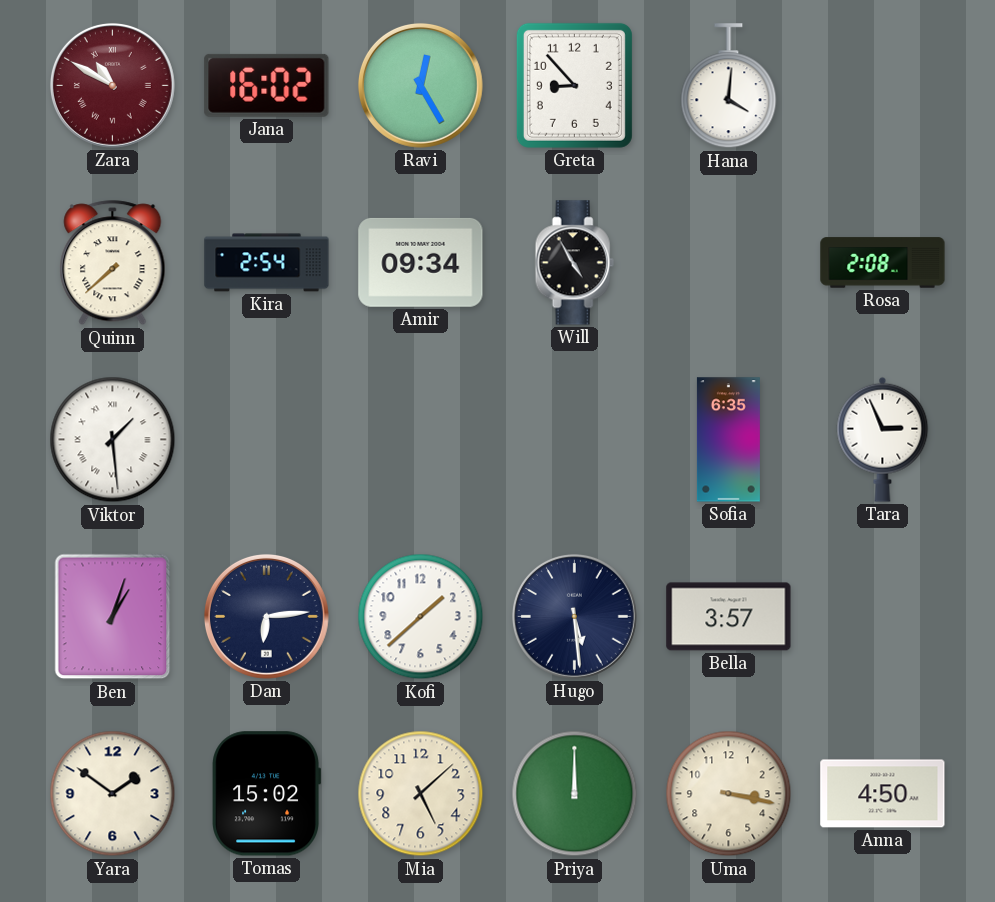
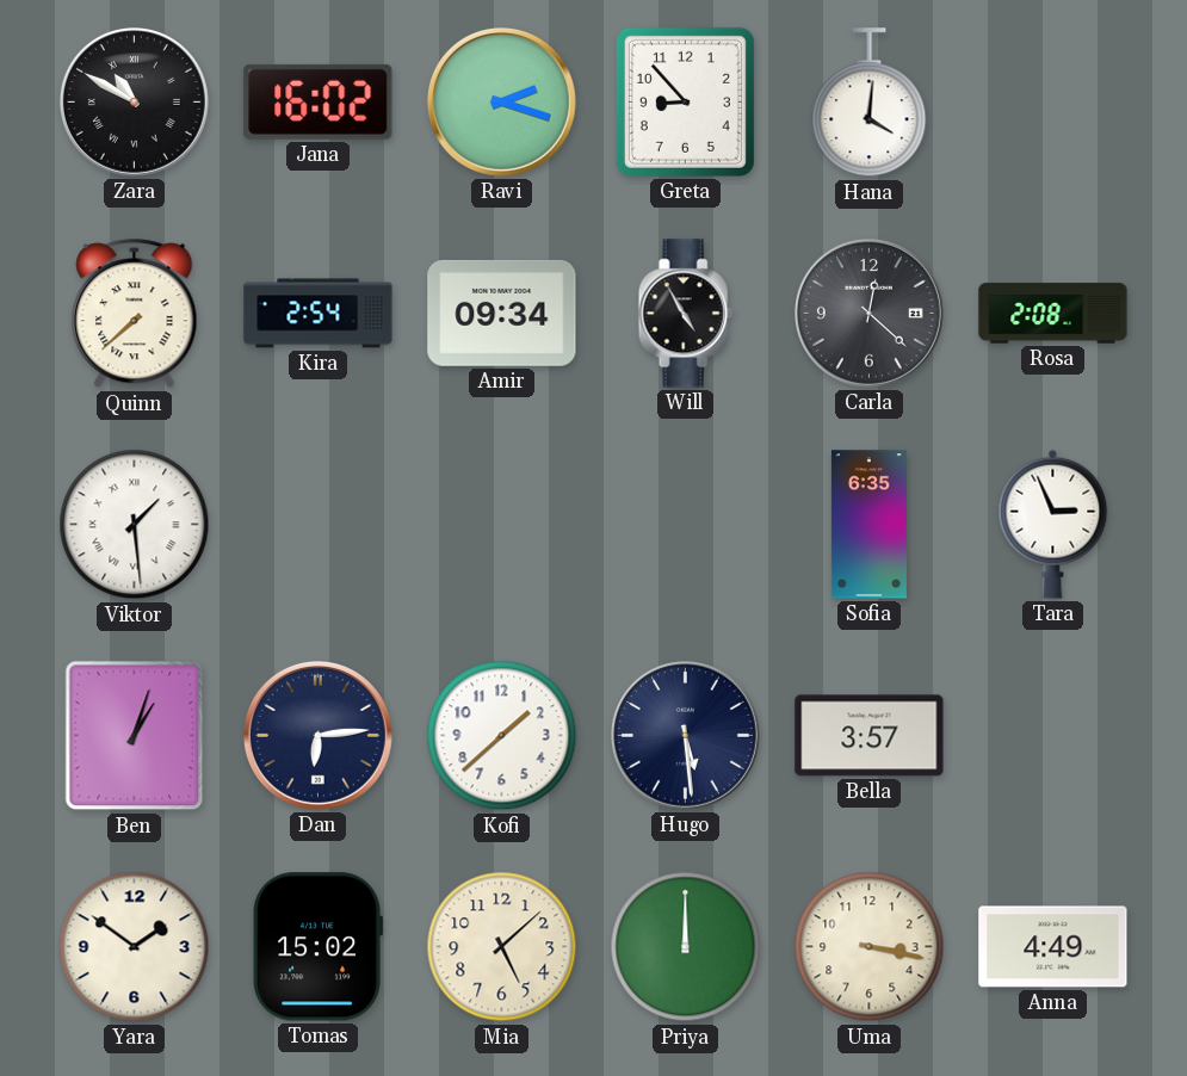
Zara dial: burgundy -> black
Ravi: 12:25 -> 2:18
Carla: none -> 12:22
Anna: 4:50 -> 4:49
